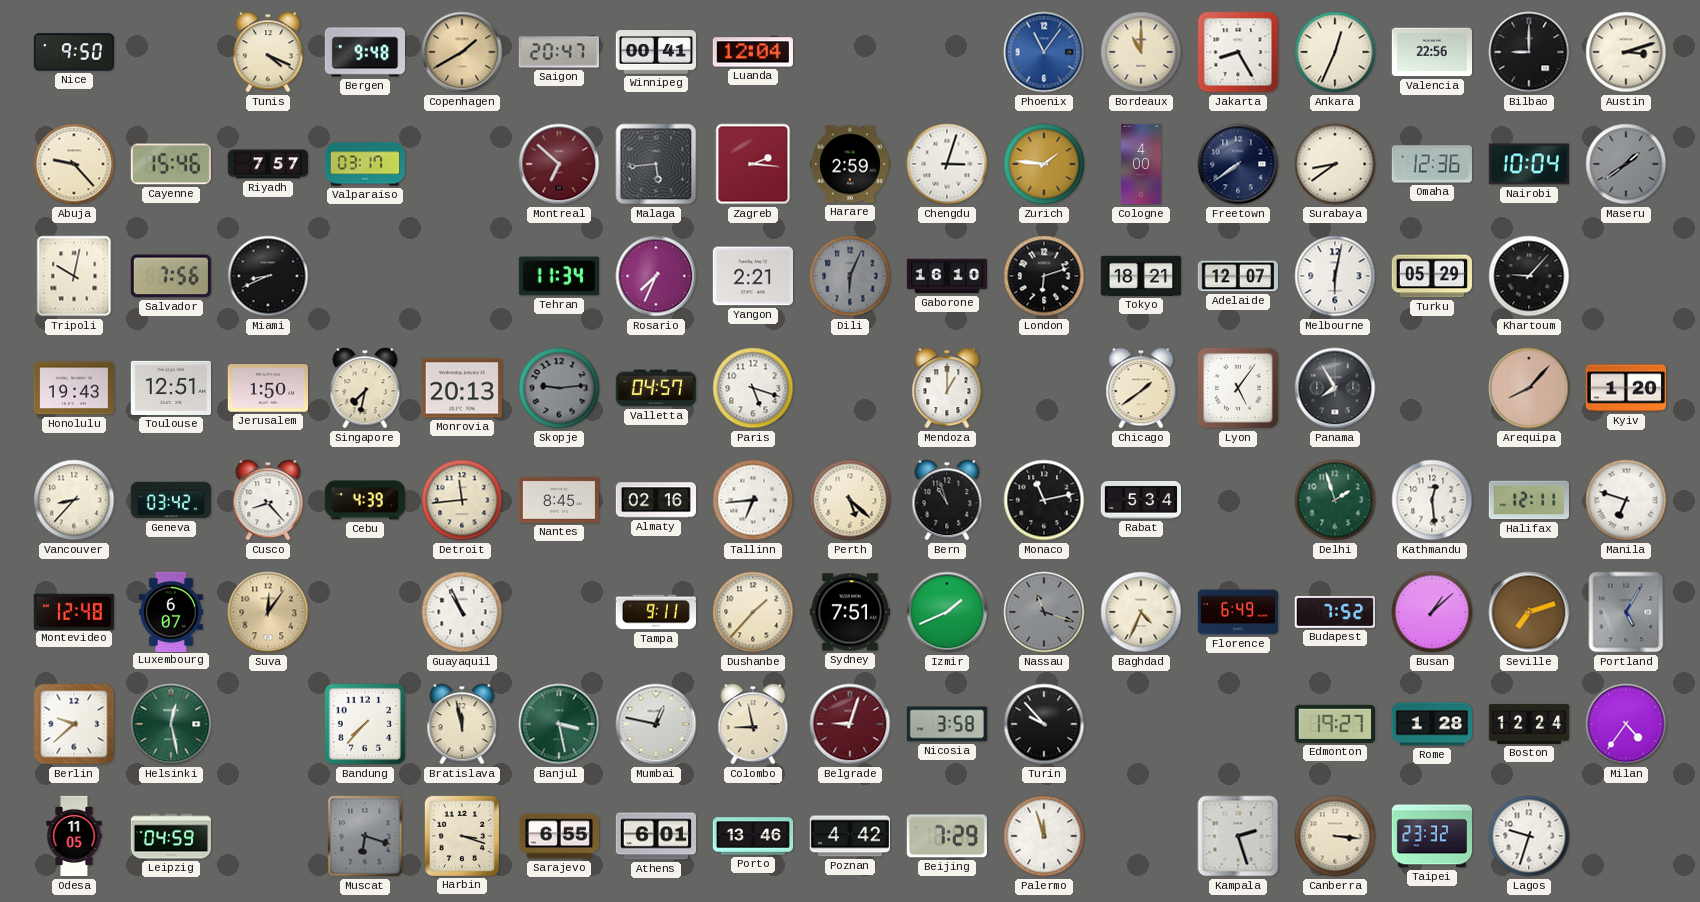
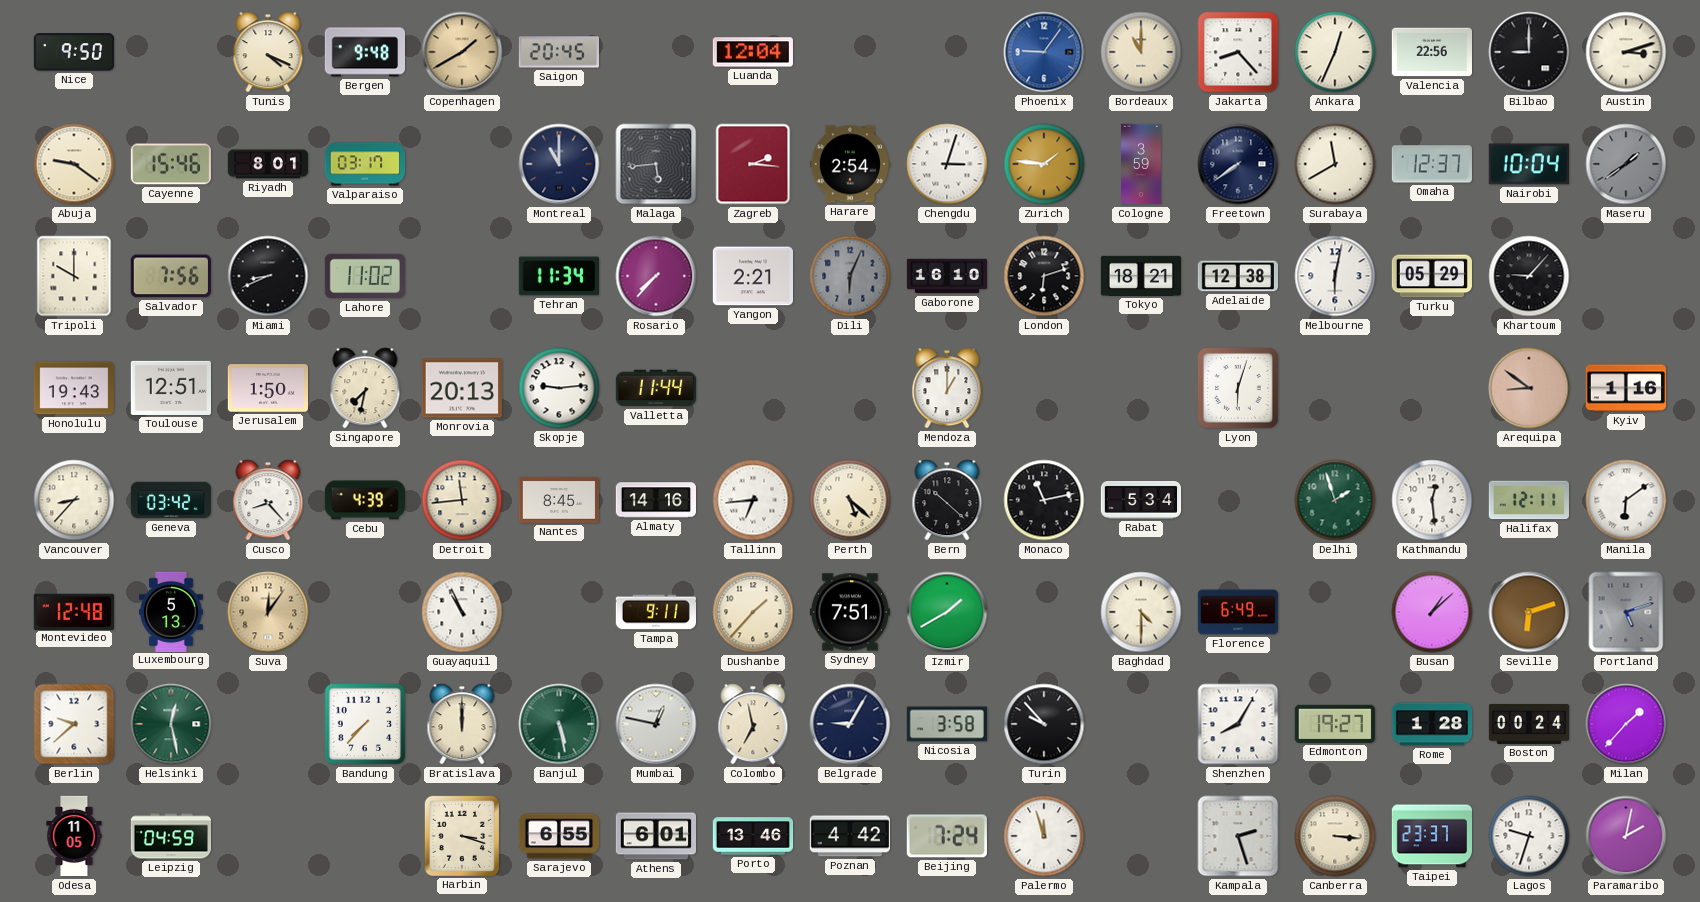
Saigon: 20:47 -> 20:45
Winnipeg: 00:41 -> none
Phoenix: 11:06 -> 9:06
Jakarta: 8:25 -> 8:23
Abuja: 9:23 -> 9:21
Riyadh: 7:57 -> 8:01
Montreal: 6:52 -> 11:00
Montreal dial: burgundy -> navy
Harare: 2:59 -> 2:54
Cologne: 4:00 -> 3:59
Surabaya: 8:39 -> 11:40
Omaha: 12:36 -> 12:37
Tripoli: 10:02 -> 10:00
Lahore: none -> 11:02
Rosario: 7:34 -> 7:37
Adelaide: 12:07 -> 12:38
Skopje dial: grey -> white
Valletta: 04:57 -> 11:44
Paris: 5:18 -> none
Chicago: 1:39 -> none
Lyon: 5:06 -> 6:03
Panama: 7:55 -> none
Arequipa: 8:07 -> 8:51
Kyiv: 1:20 -> 1:16
Almaty: 02:16 -> 14:16
Bern: 10:57 -> 10:22
Manila: 6:48 -> 6:09
Luxembourg: 6:07 -> 5:13
Izmir: 1:41 -> 1:40
Nassau: 11:18 -> none
Baghdad: 4:34 -> 4:30
Budapest: 7:52 -> none
Seville: 7:12 -> 6:12
Portland: 5:05 -> 5:12
Bratislava: 11:58 -> 12:00
Banjul: 3:28 -> 5:28
Colombo: 8:58 -> 6:58
Belgrade: 9:03 -> 9:05
Belgrade dial: burgundy -> navy
Shenzhen: none -> 8:05
Boston: 12:24 -> 00:24
Milan: 4:36 -> 1:37
Muscat: 6:18 -> none
Beijing: 7:29 -> 7:24
Taipei: 23:32 -> 23:37
Paramaribo: none -> 2:02
